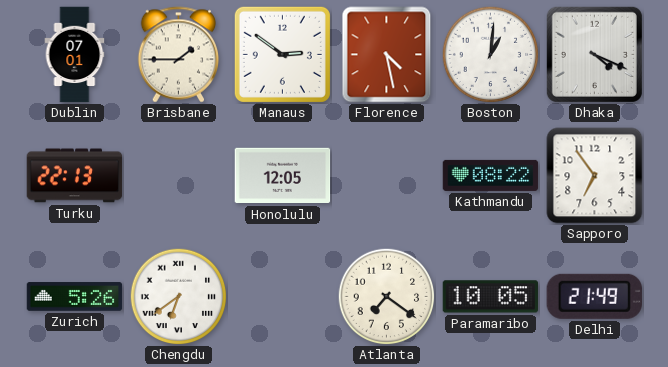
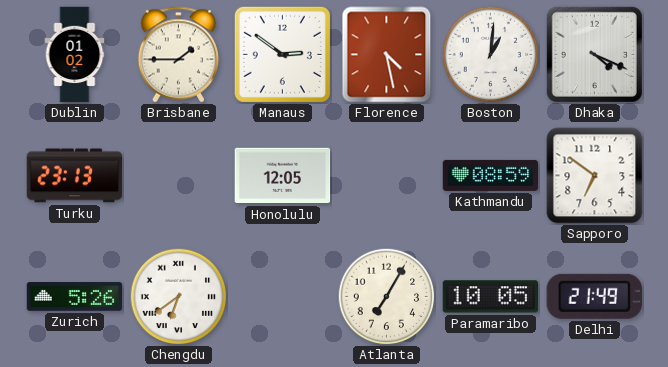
Dublin: 07:01 -> 01:02
Turku: 22:13 -> 23:13
Kathmandu: 08:22 -> 08:59
Sapporo: 6:54 -> 6:51
Atlanta: 7:21 -> 7:05
